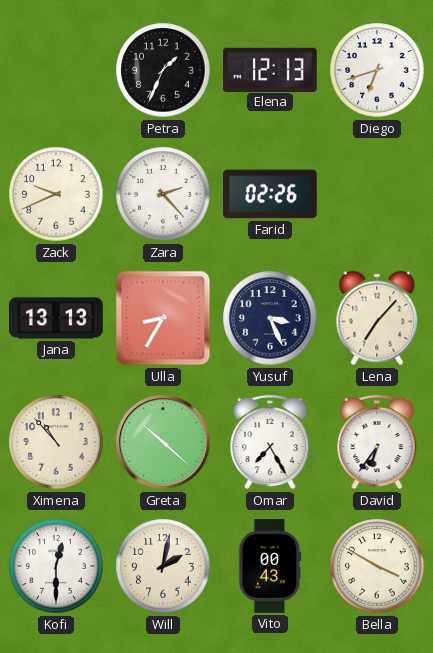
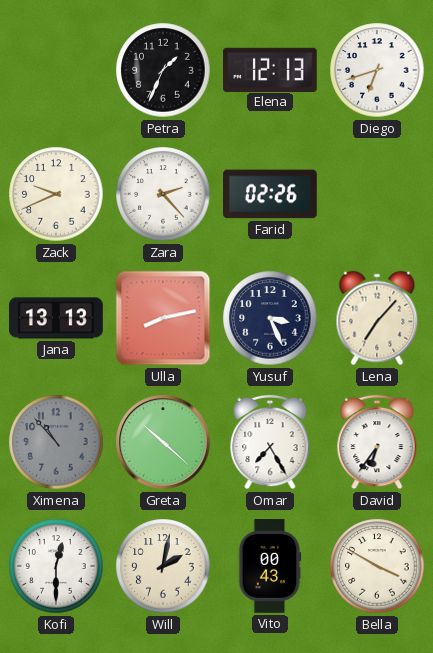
Ulla: 8:35 -> 8:13
Ximena dial: cream -> grey
